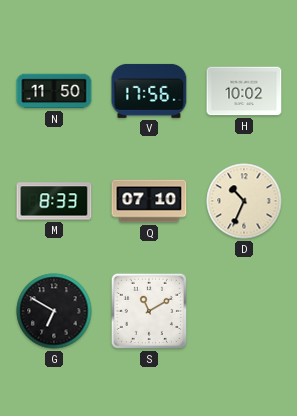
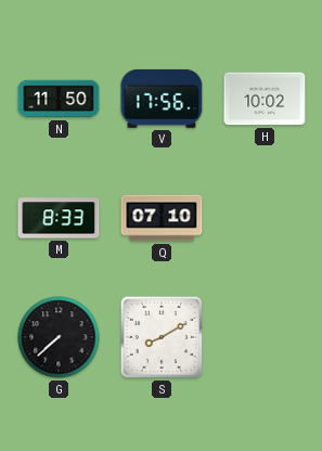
D: 10:34 -> none
G: 6:50 -> 7:38
S: 11:10 -> 8:10
